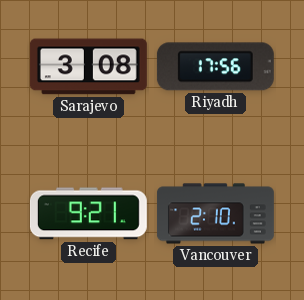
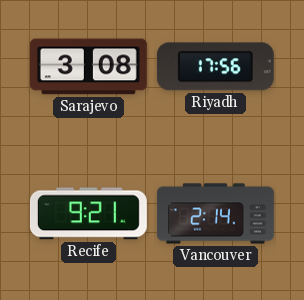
Vancouver: 2:10 -> 2:14
